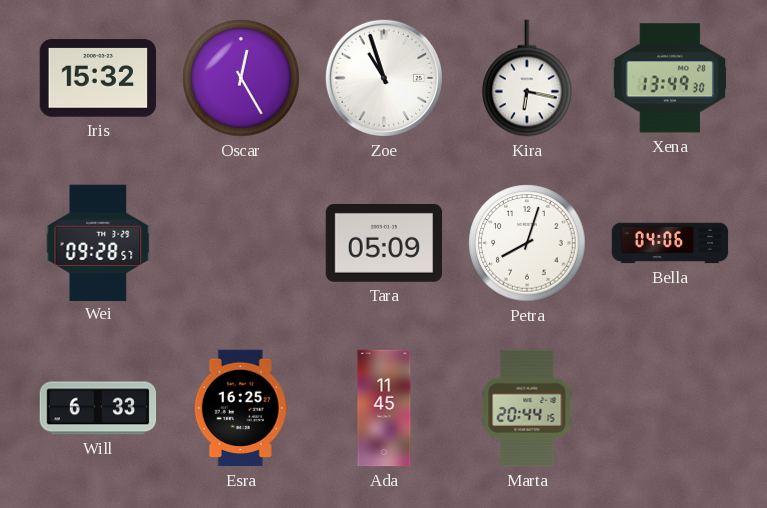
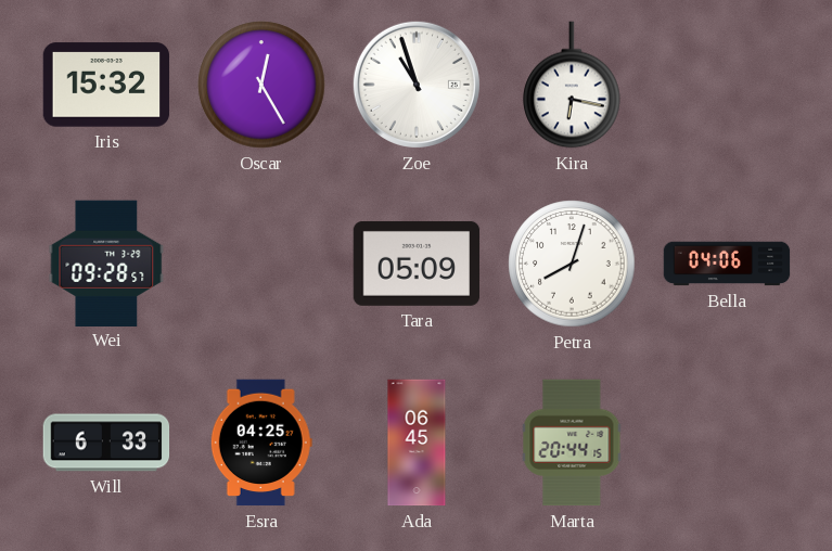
Xena: 13:49 -> none
Esra: 16:25 -> 04:25
Ada: 11:45 -> 06:45
